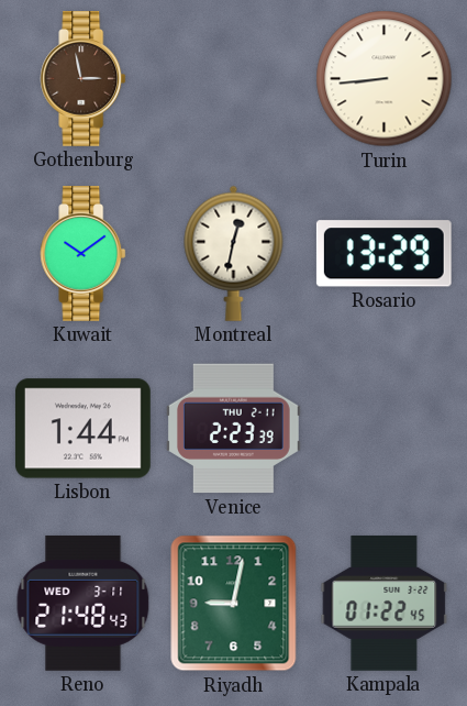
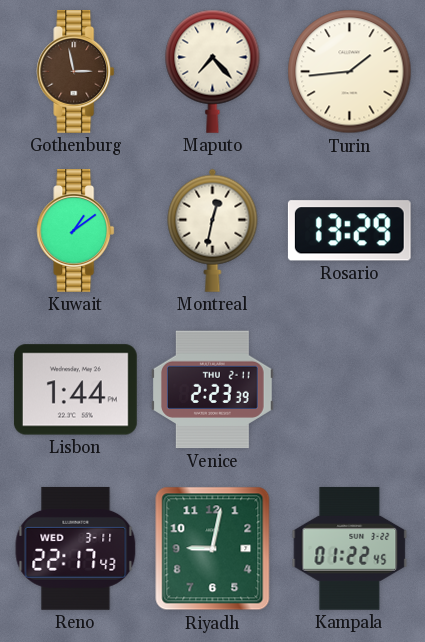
Maputo: none -> 7:23
Turin: 8:44 -> 1:44
Kuwait: 10:09 -> 1:09
Reno: 21:48 -> 22:17
